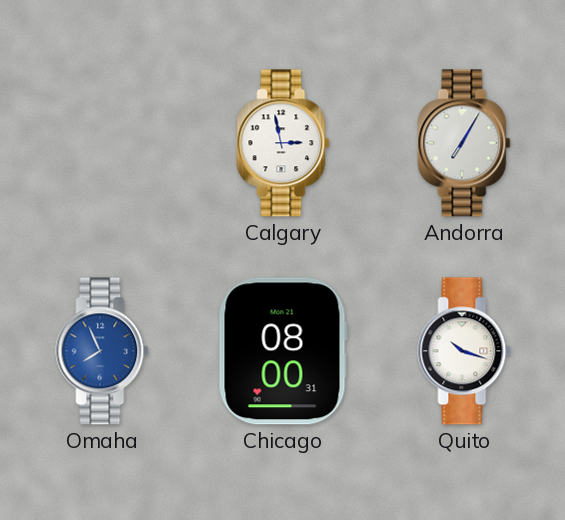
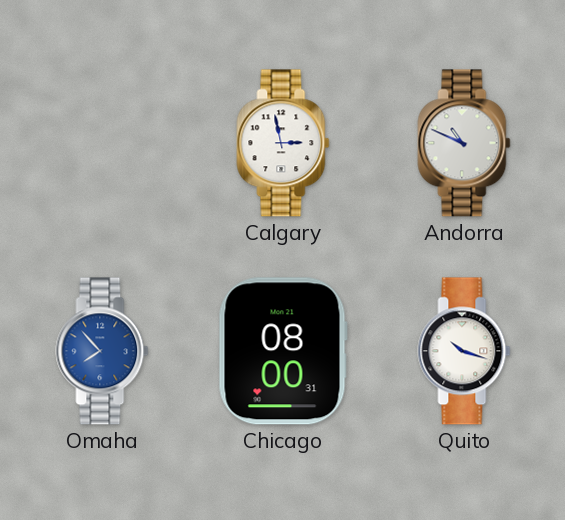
Andorra: 7:05 -> 10:49
Omaha: 7:56 -> 7:53
